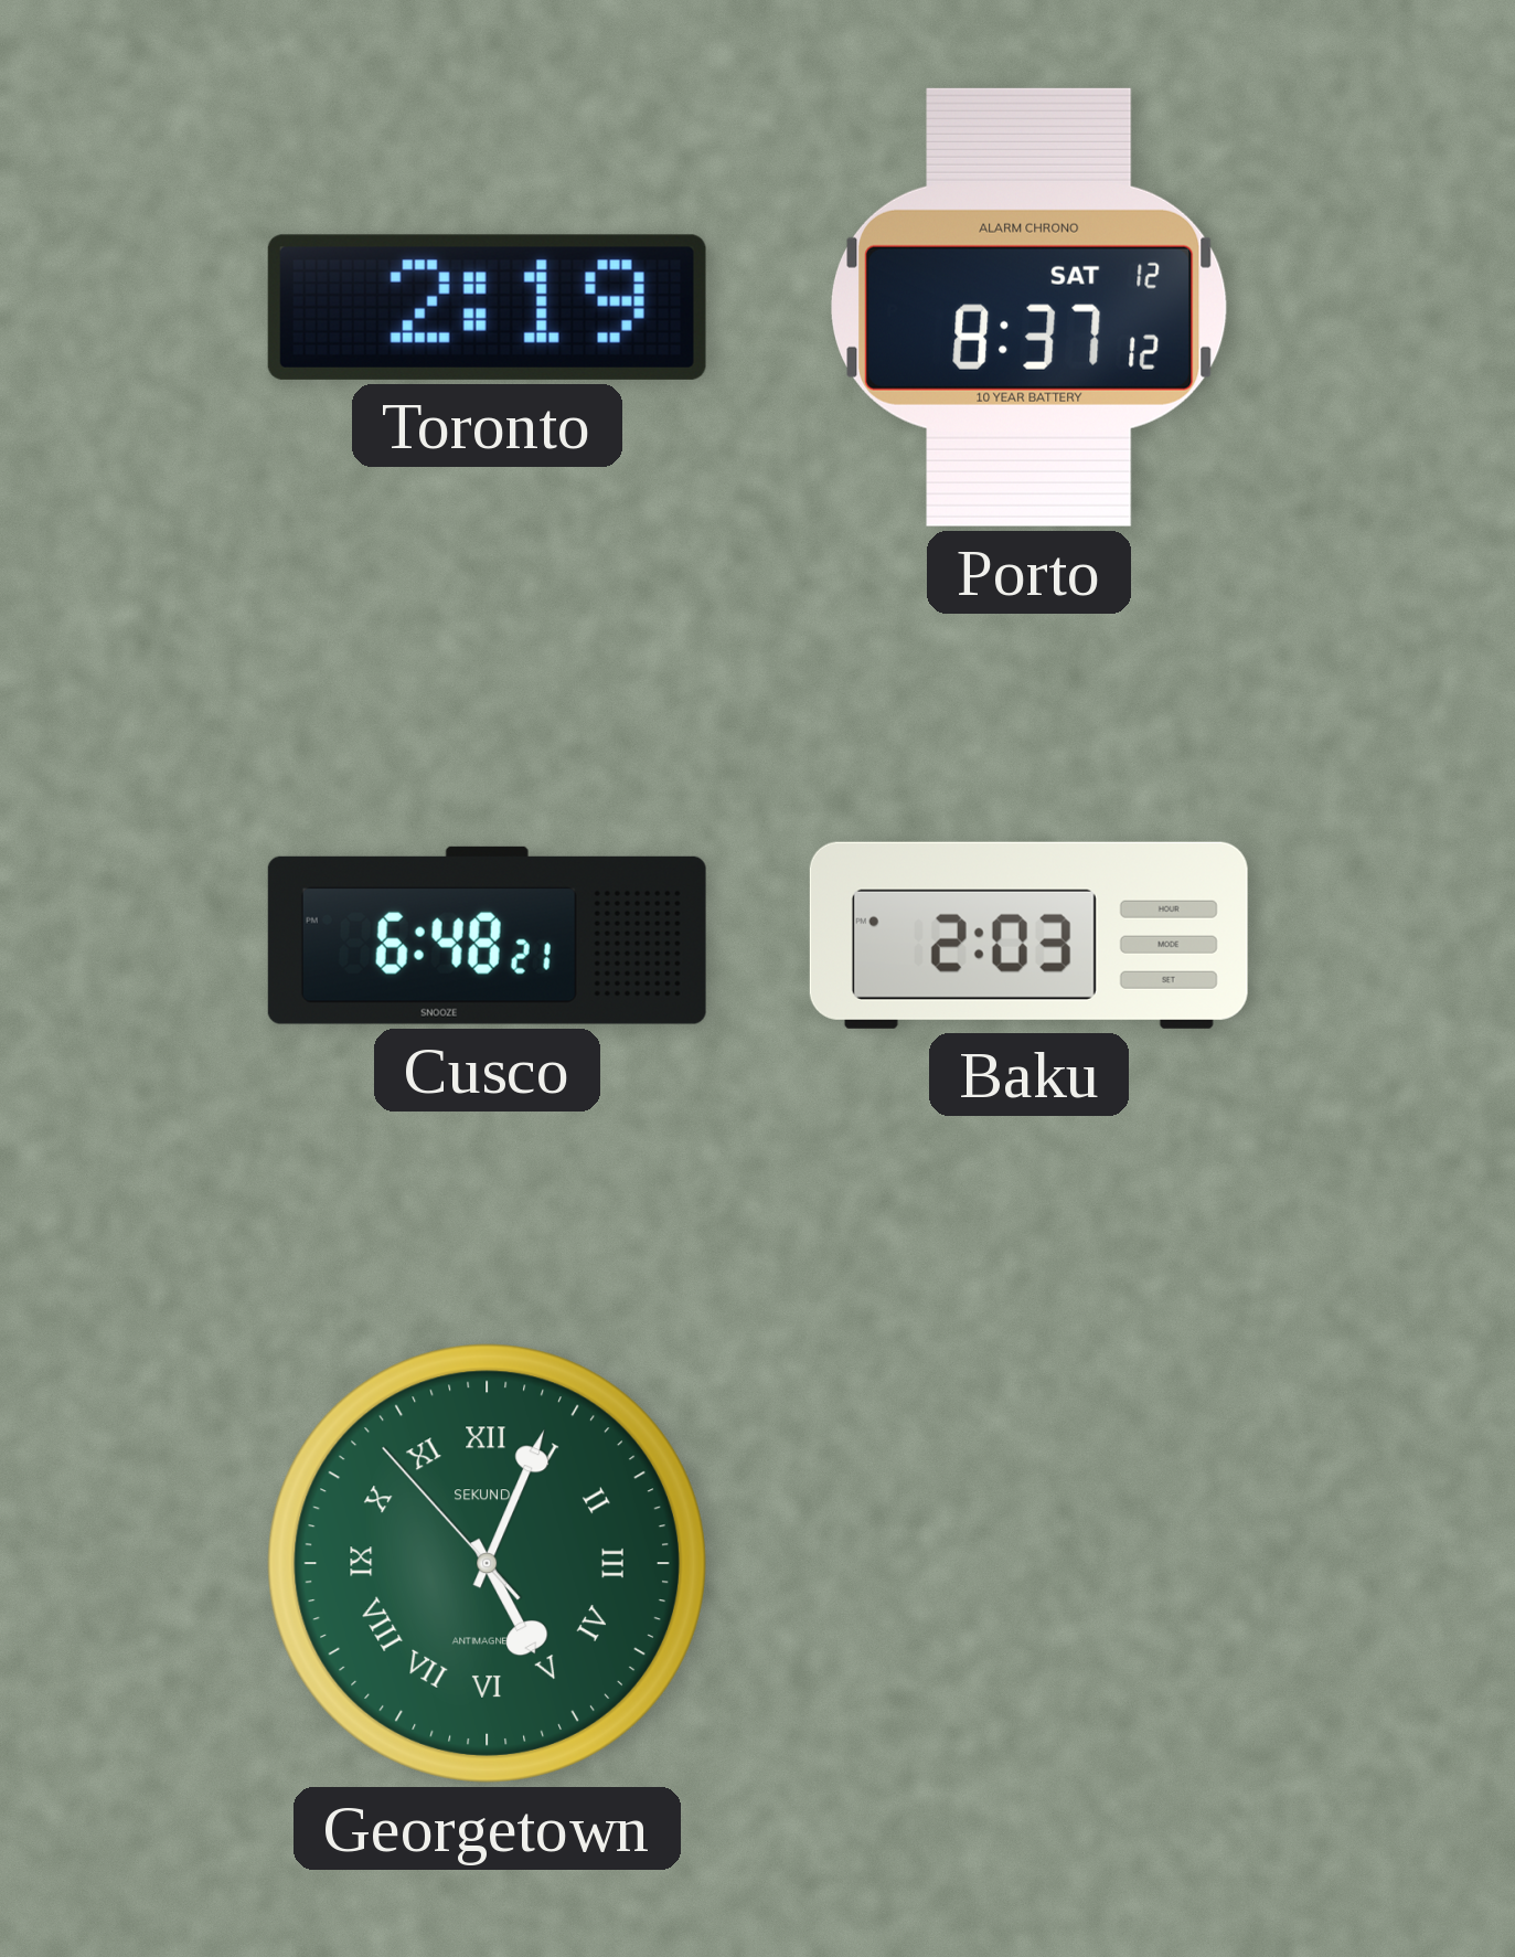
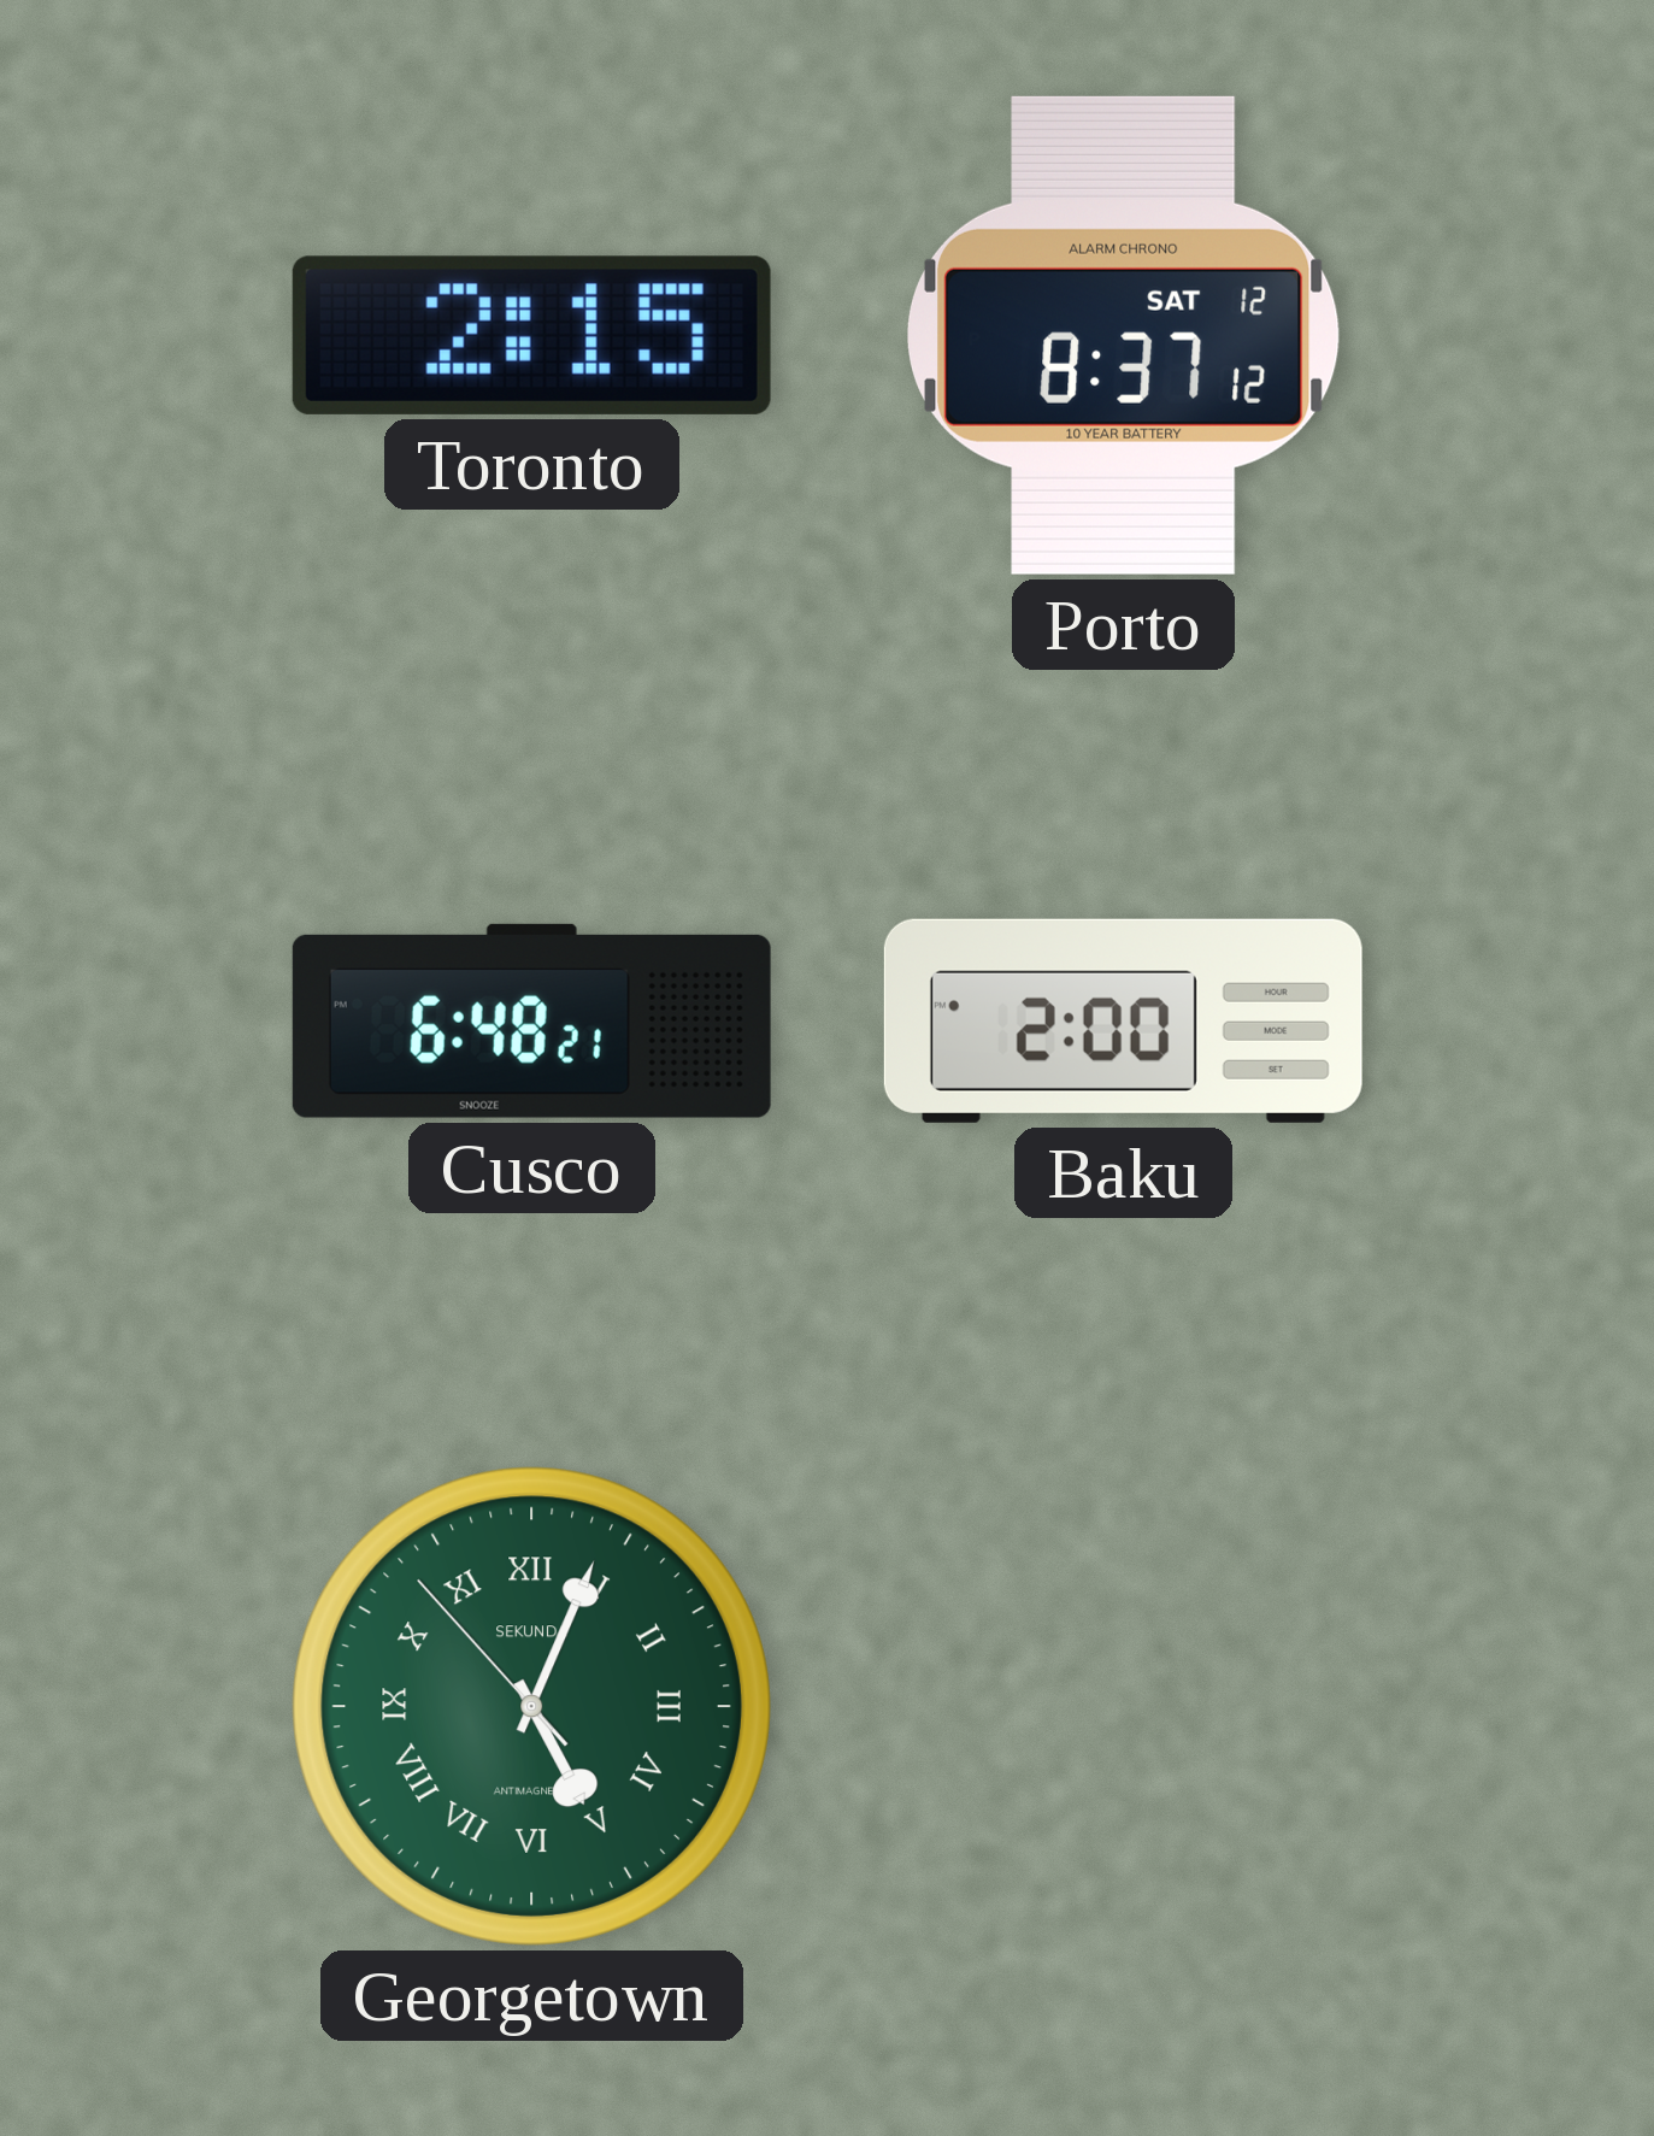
Toronto: 2:19 -> 2:15
Baku: 2:03 -> 2:00
